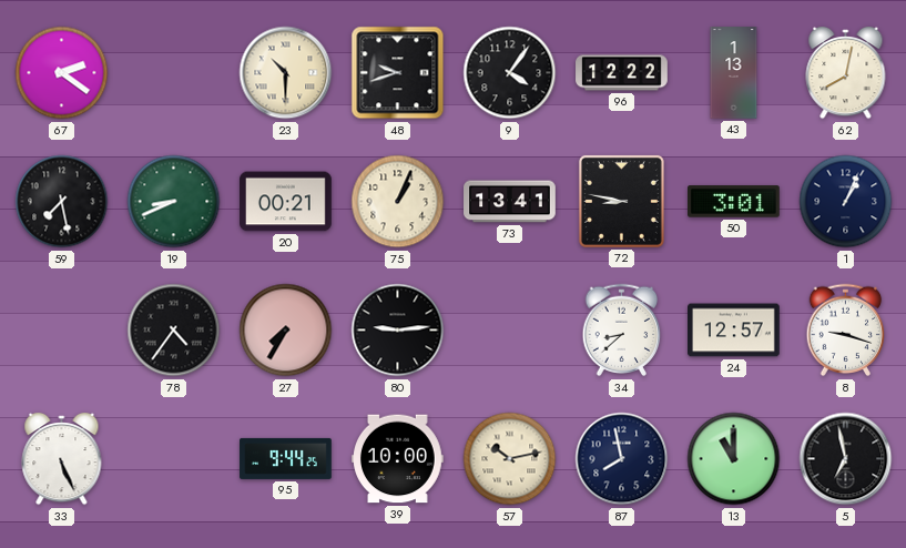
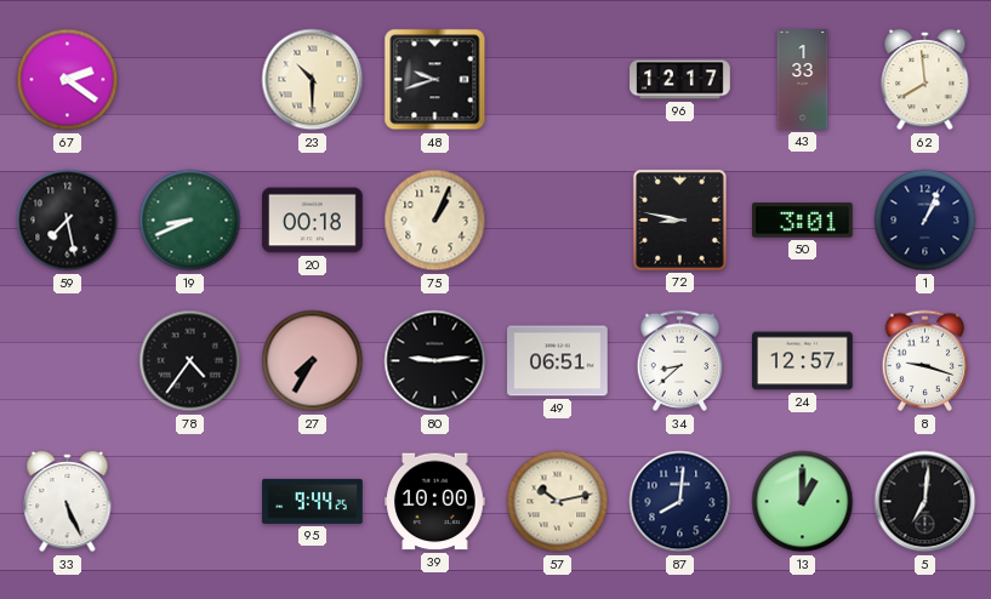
9: 4:06 -> none
96: 12:22 -> 12:17
43: 1:13 -> 1:33
62: 8:02 -> 7:59
20: 00:21 -> 00:18
73: 13:41 -> none
49: none -> 06:51
87: 7:58 -> 8:01
13: 11:00 -> 1:00
5: 6:58 -> 7:01
